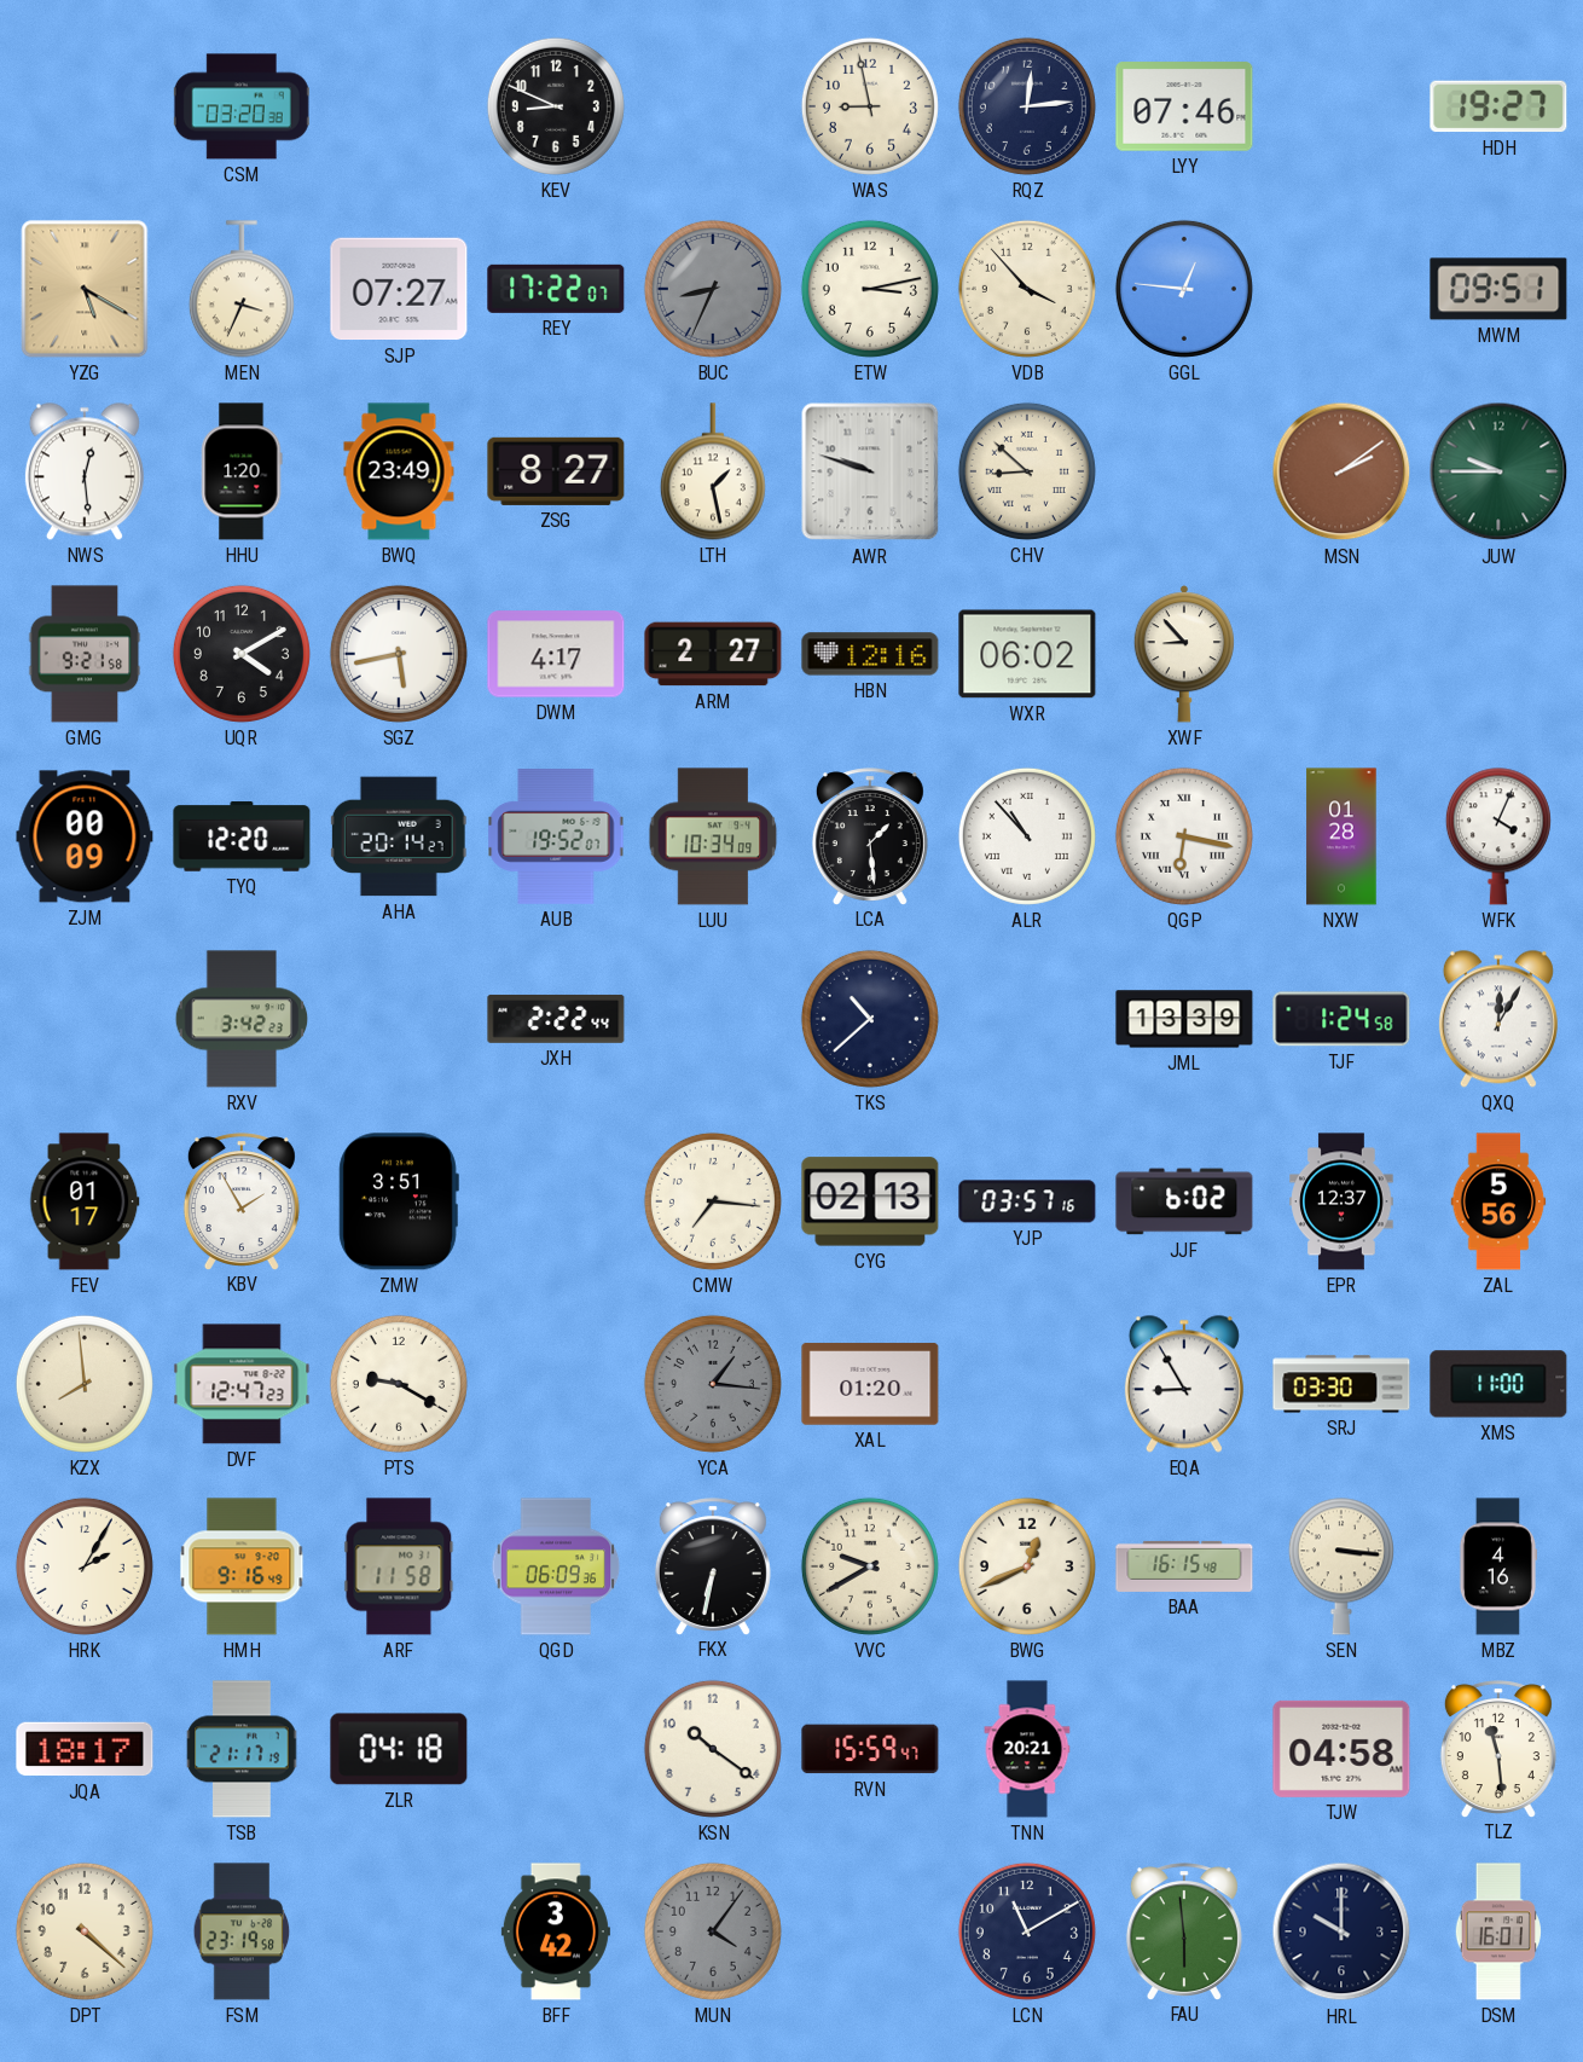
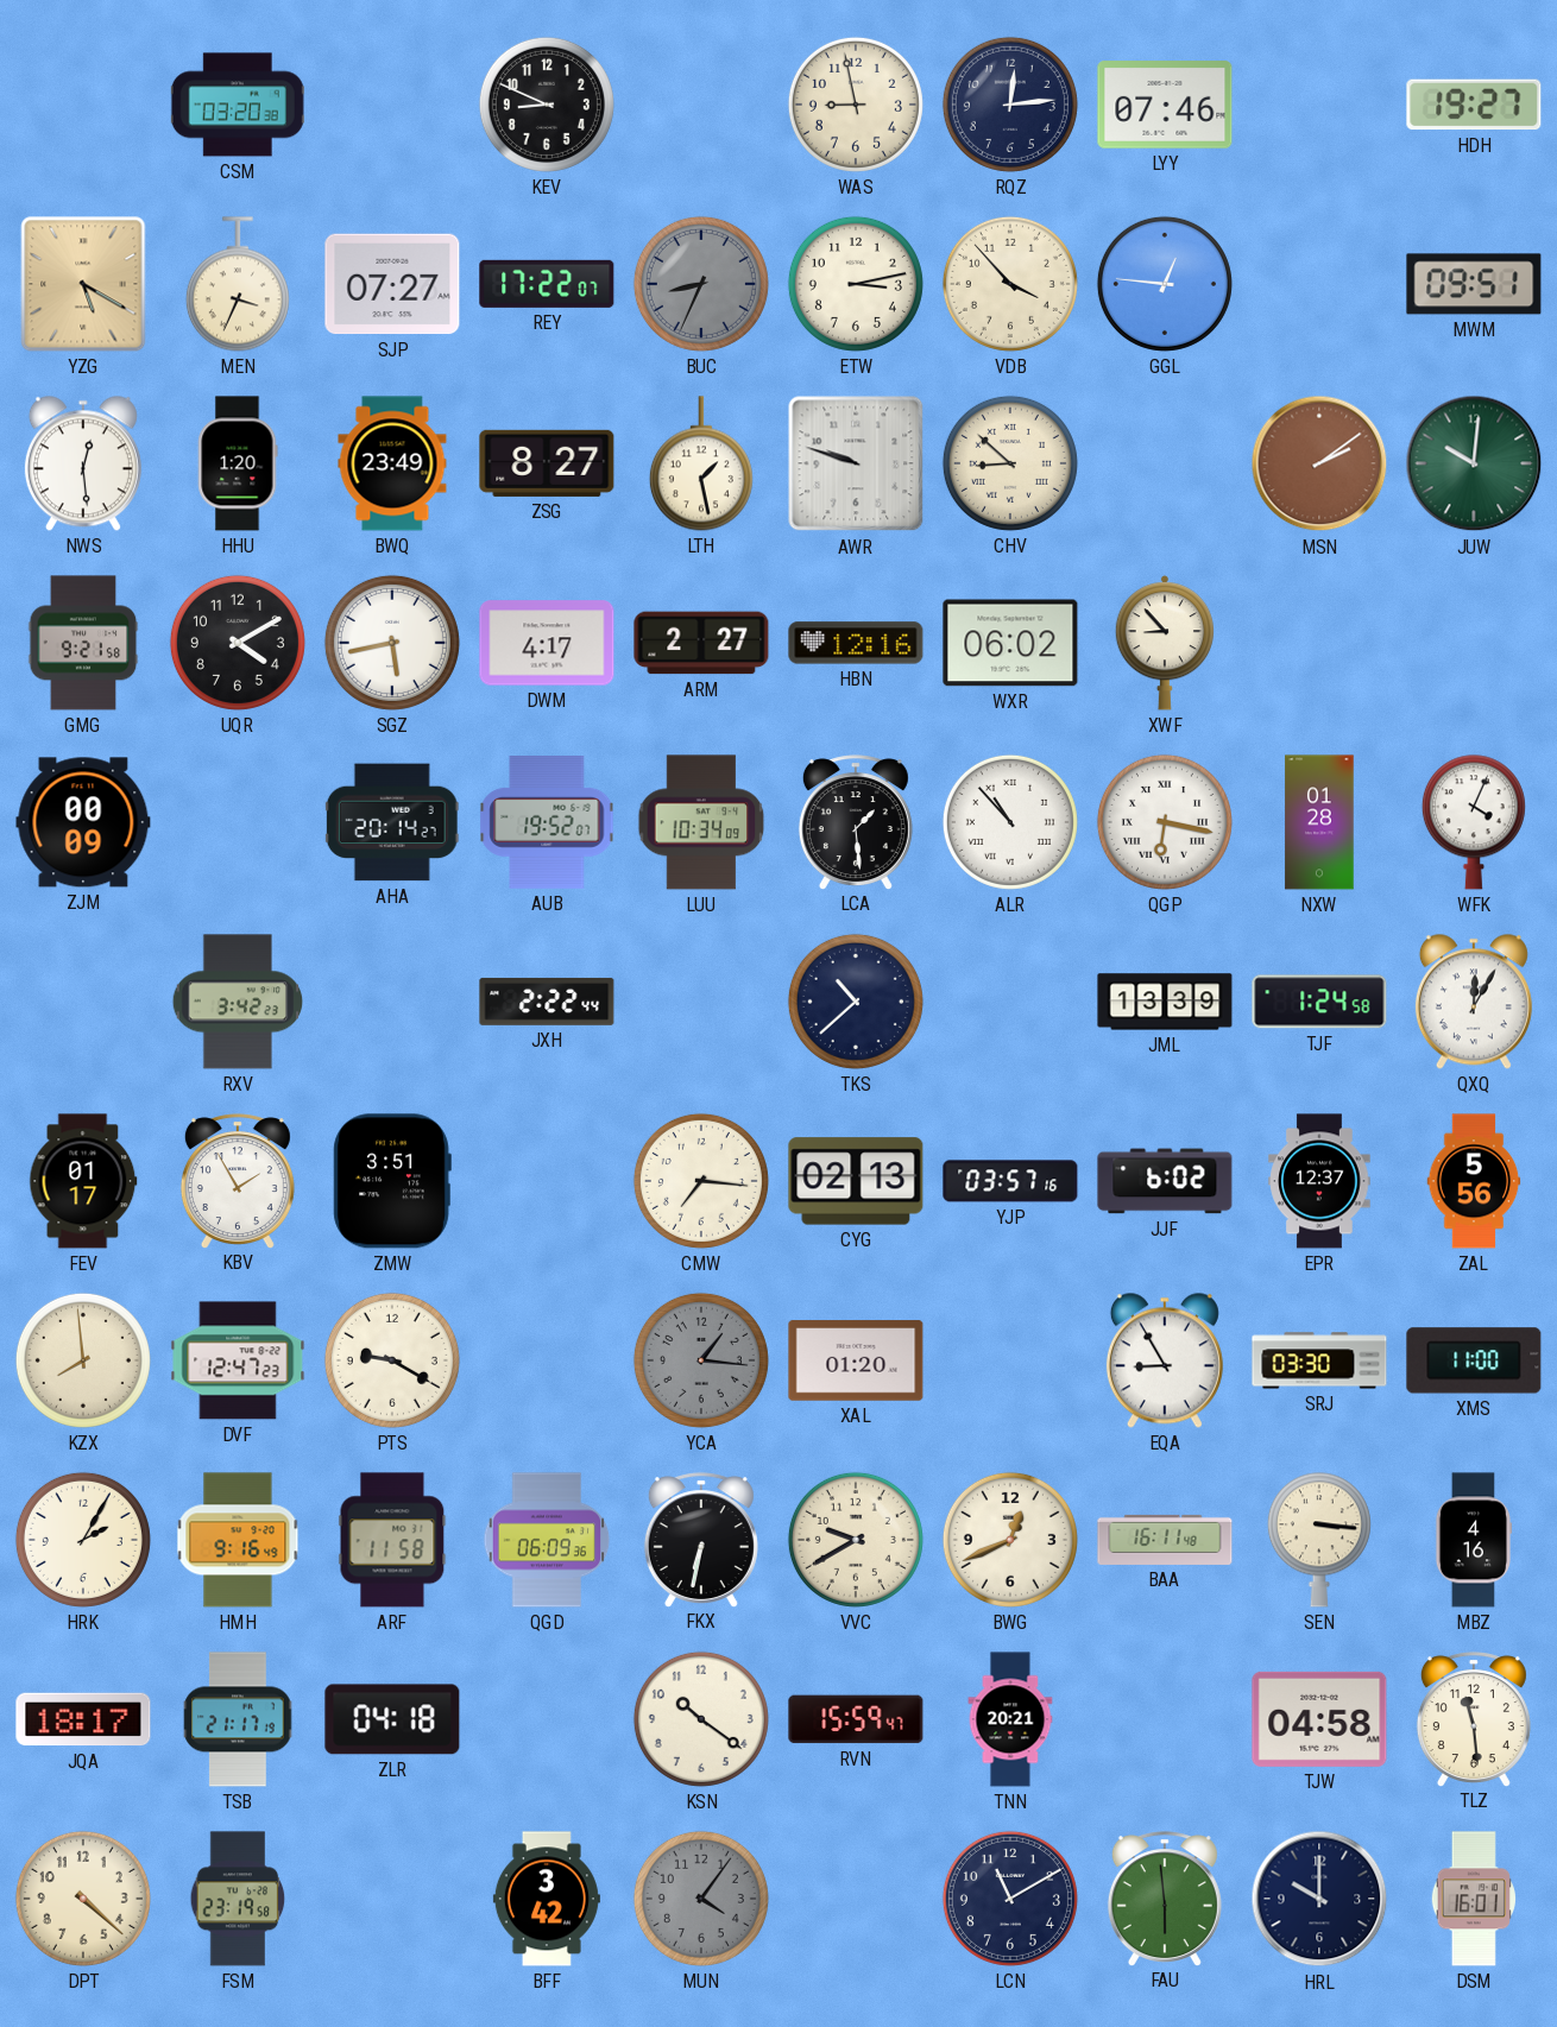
JUW: 9:45 -> 10:01
TYQ: 12:20 -> none
BAA: 16:15 -> 16:11
